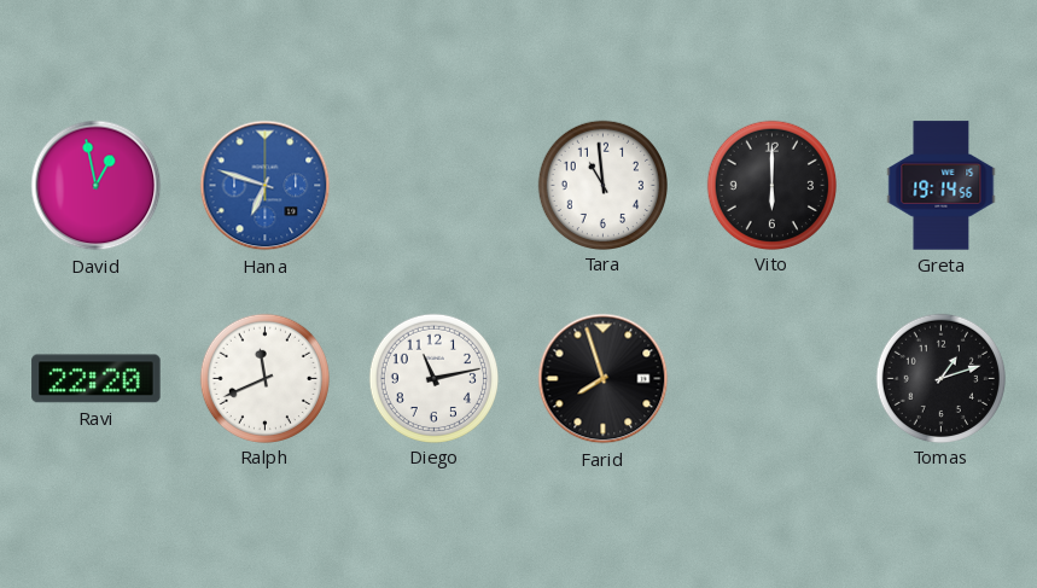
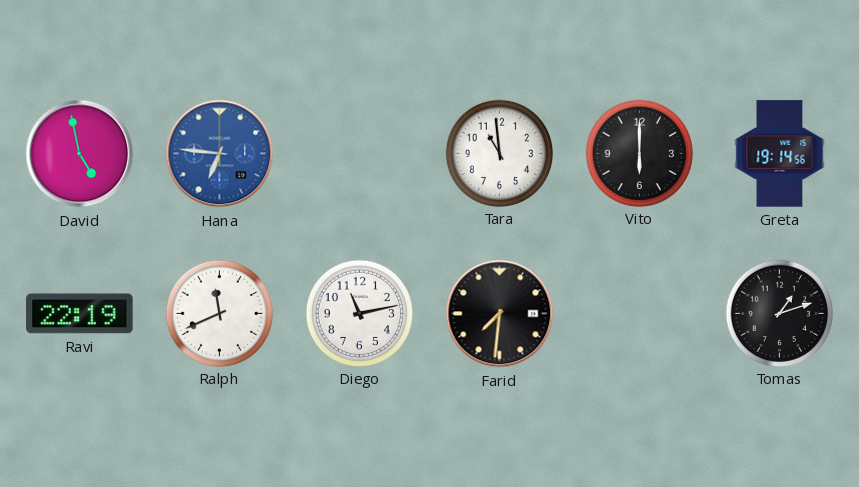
David: 12:58 -> 4:58
Hana: 6:48 -> 6:46
Ravi: 22:20 -> 22:19
Farid: 7:57 -> 7:31
